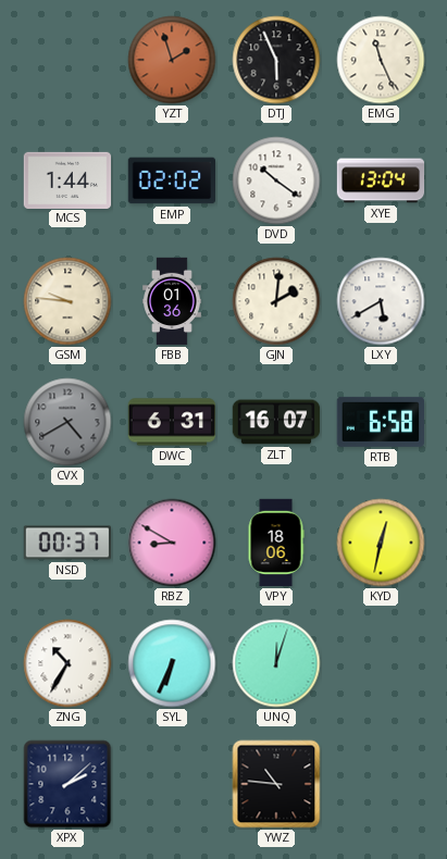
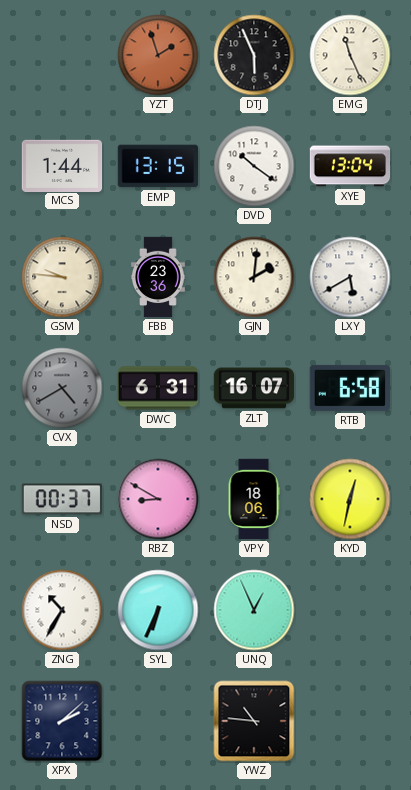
EMP: 02:02 -> 13:15
FBB: 01:36 -> 23:36
UNQ: 12:03 -> 12:56
